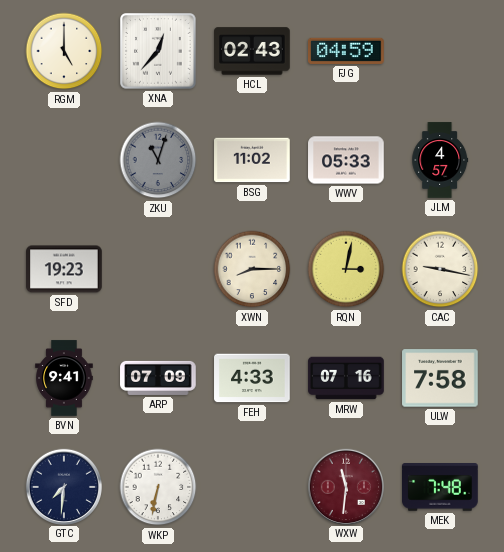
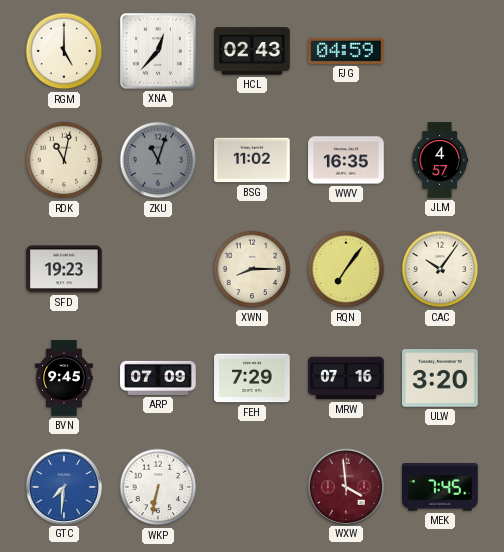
RDK: none -> 11:02
WWV: 05:33 -> 16:35
RQN: 3:02 -> 7:06
CAC: 9:17 -> 10:06
BVN: 9:41 -> 9:45
FEH: 4:33 -> 7:29
ULW: 7:58 -> 3:20
GTC dial: navy -> blue
WXW: 11:31 -> 3:59
MEK: 7:48 -> 7:45
